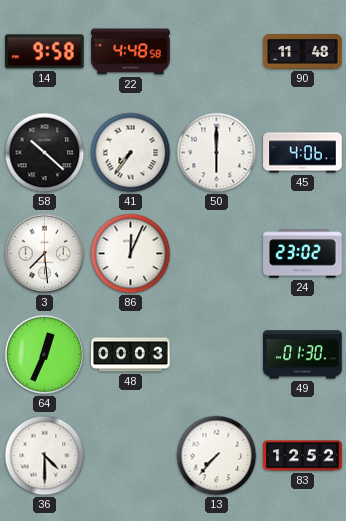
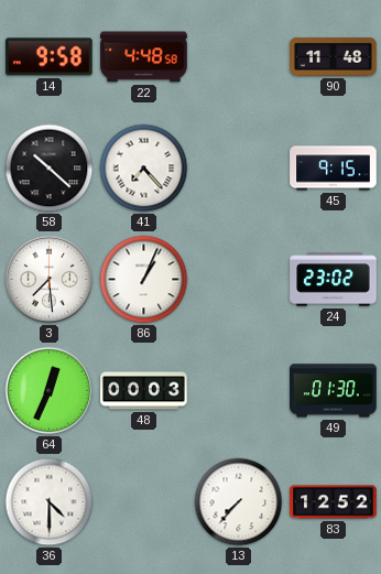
41: 7:36 -> 7:23
50: 6:00 -> none
45: 4:06 -> 9:15
86: 12:04 -> 1:04
